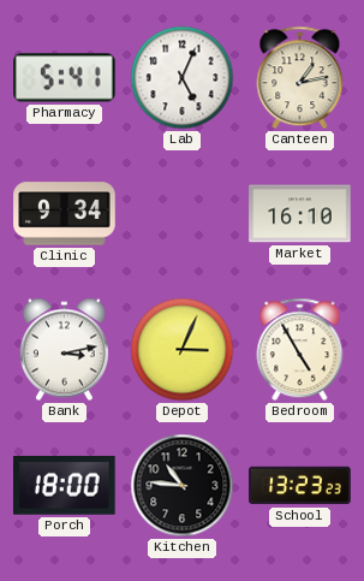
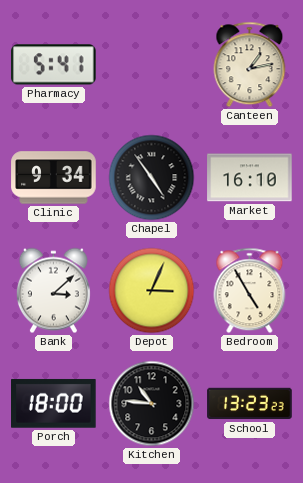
Lab: 5:04 -> none
Chapel: none -> 4:54
Bank: 3:13 -> 3:08
